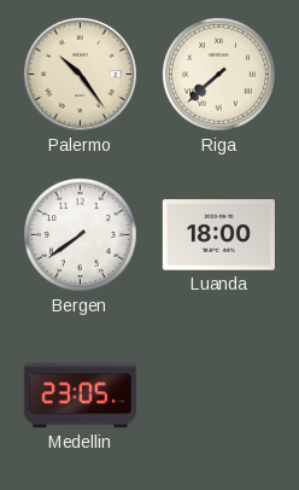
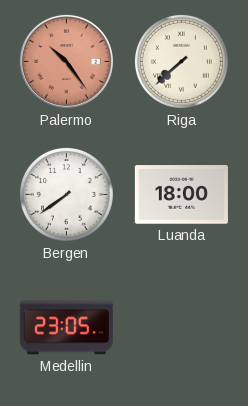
Palermo dial: cream -> salmon
